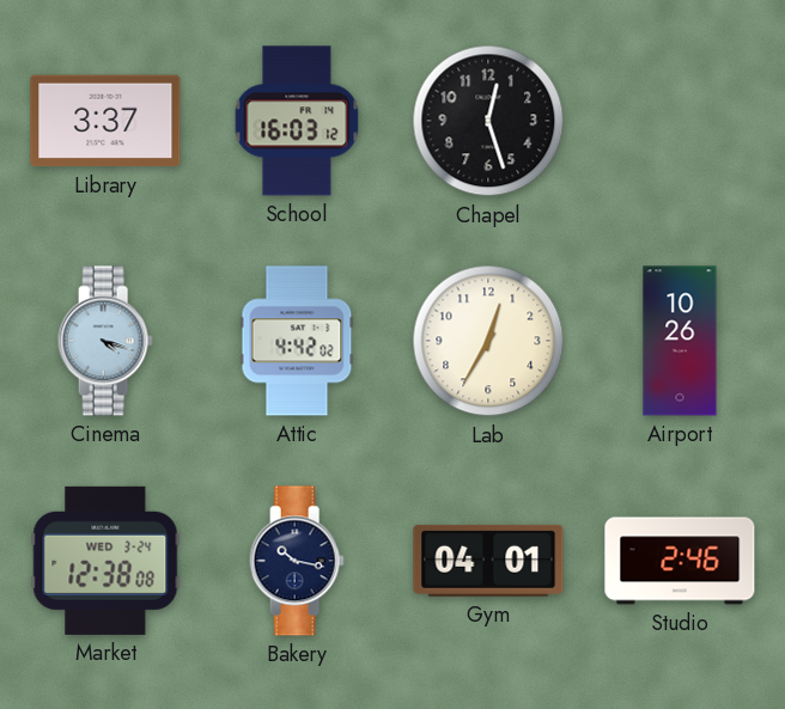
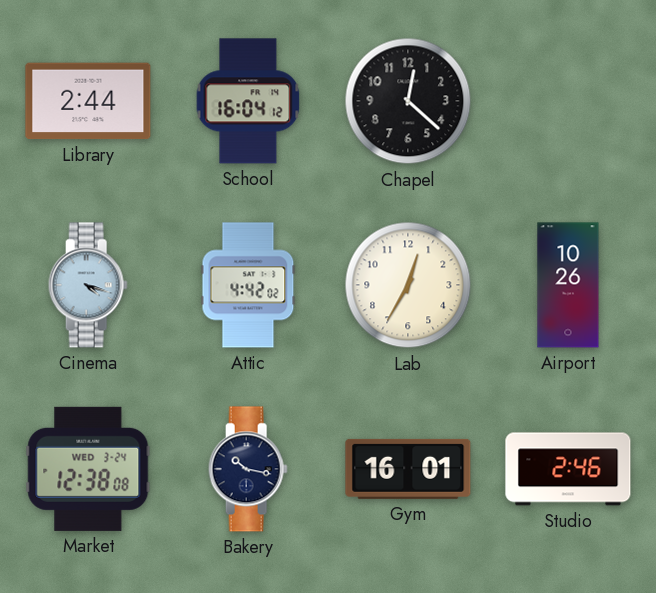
Library: 3:37 -> 2:44
School: 16:03 -> 16:04
Chapel: 12:27 -> 12:22
Gym: 04:01 -> 16:01
